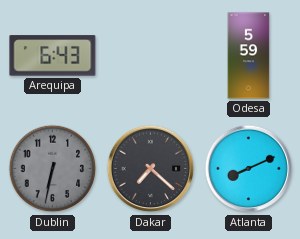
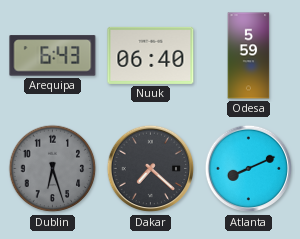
Nuuk: none -> 06:40
Dublin: 6:32 -> 6:27
